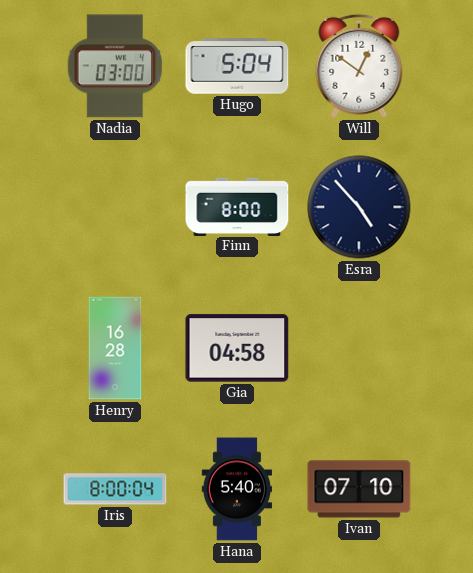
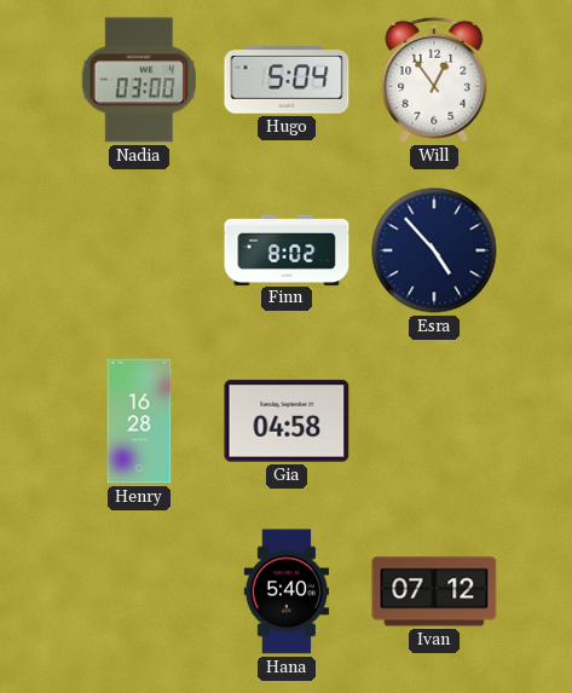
Will: 12:51 -> 12:54
Finn: 8:00 -> 8:02
Iris: 8:00 -> none
Ivan: 07:10 -> 07:12
